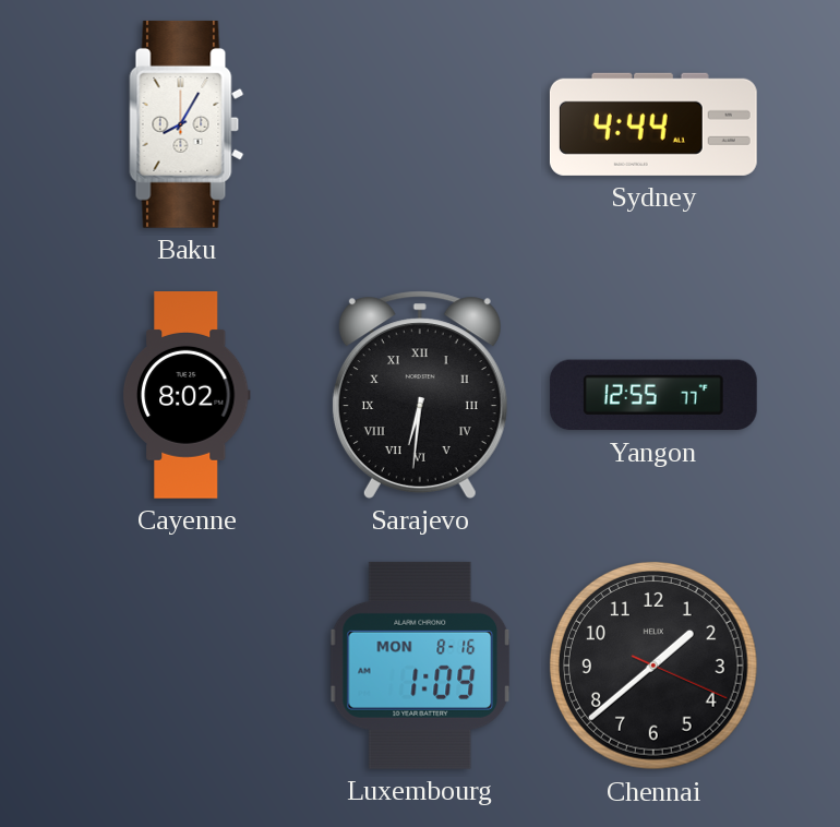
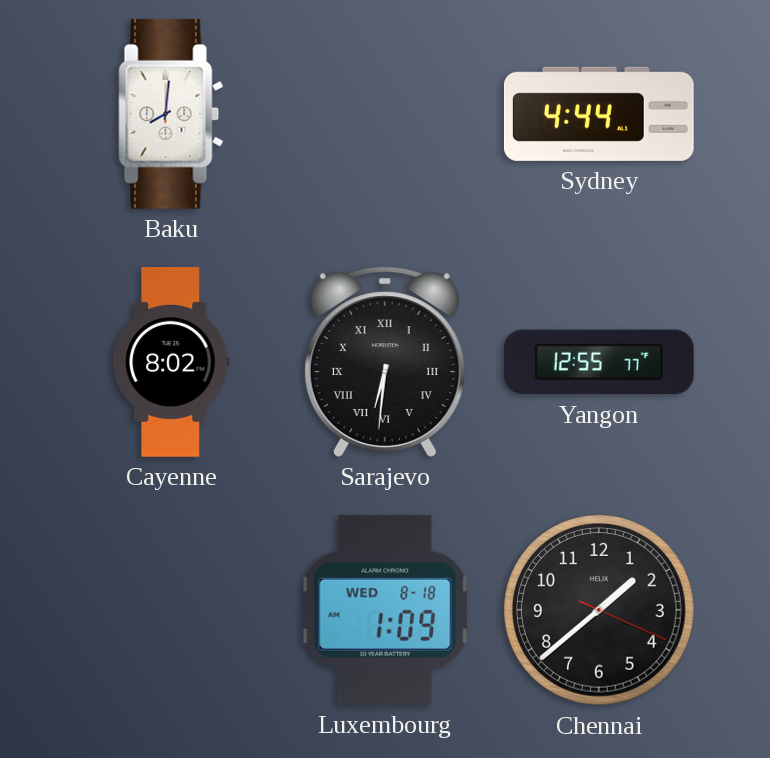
Baku: 8:05 -> 8:01
Luxembourg date: MON 8-16 -> WED 8-18
